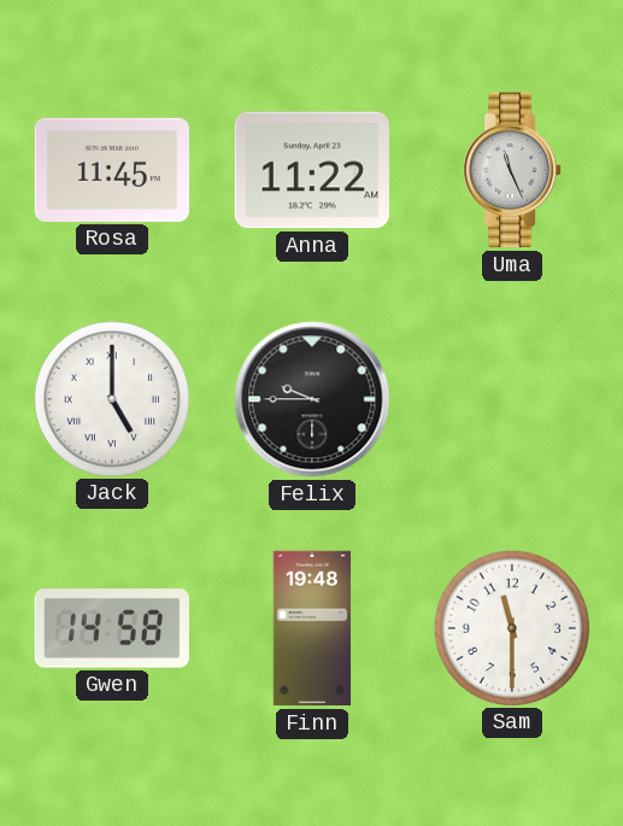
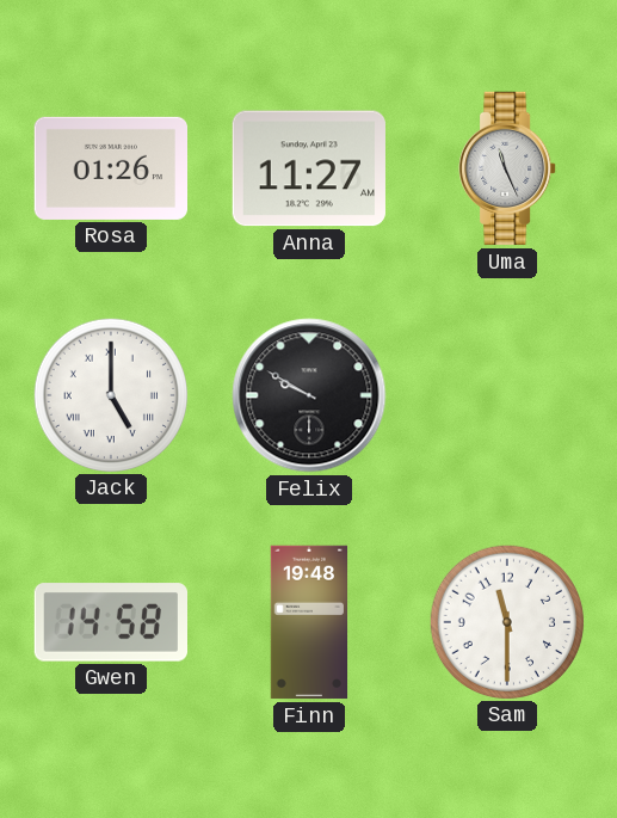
Rosa: 11:45 -> 01:26
Anna: 11:22 -> 11:27
Felix: 9:45 -> 9:50
